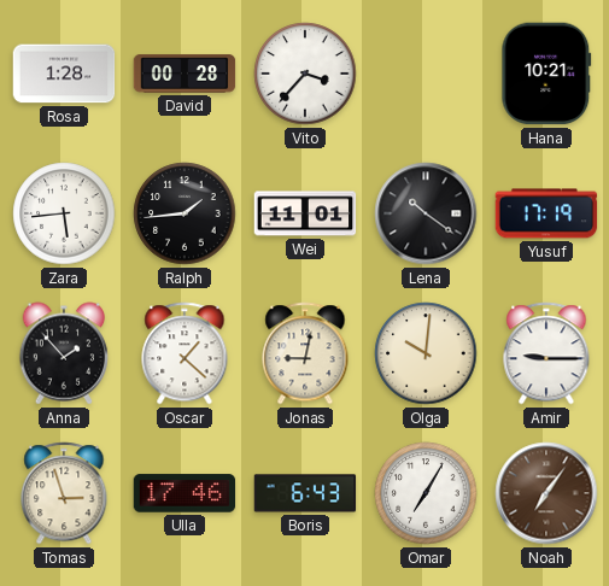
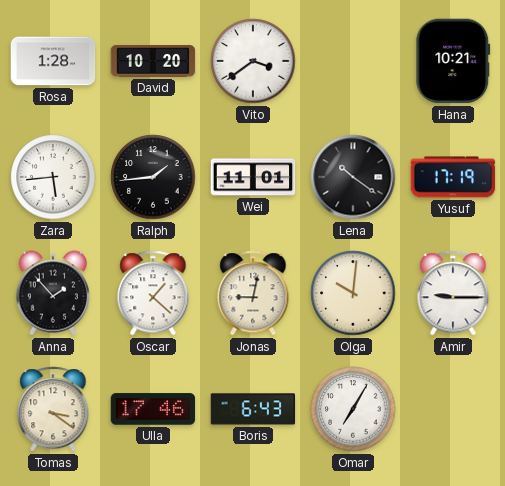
David: 00:28 -> 10:20
Vito: 3:37 -> 3:39
Tomas: 2:57 -> 3:21
Noah: 7:06 -> none
